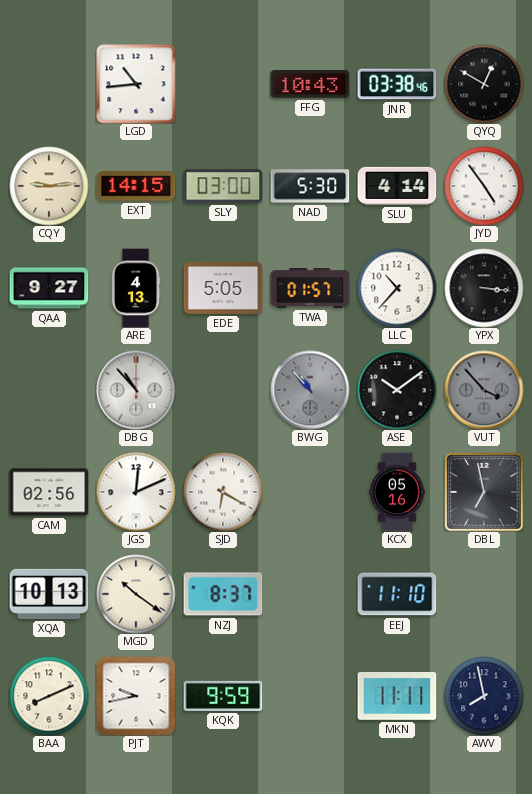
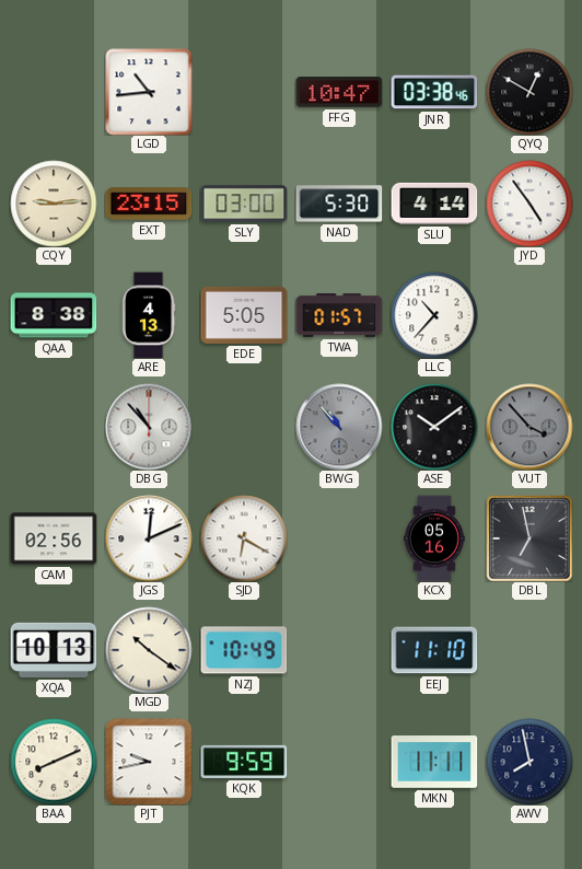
FFG: 10:43 -> 10:47
EXT: 14:15 -> 23:15
QAA: 9:27 -> 8:38
YPX: 3:16 -> none
NZJ: 8:37 -> 10:49
